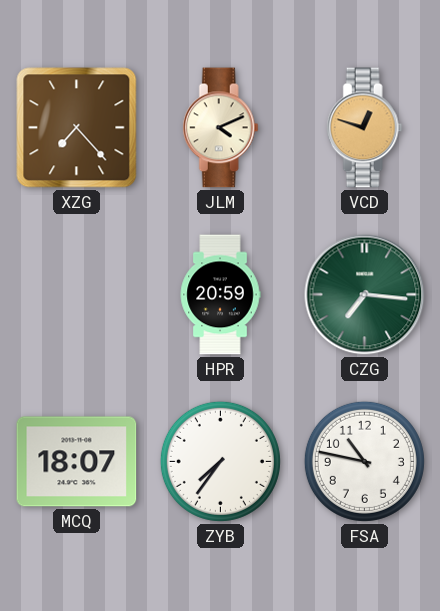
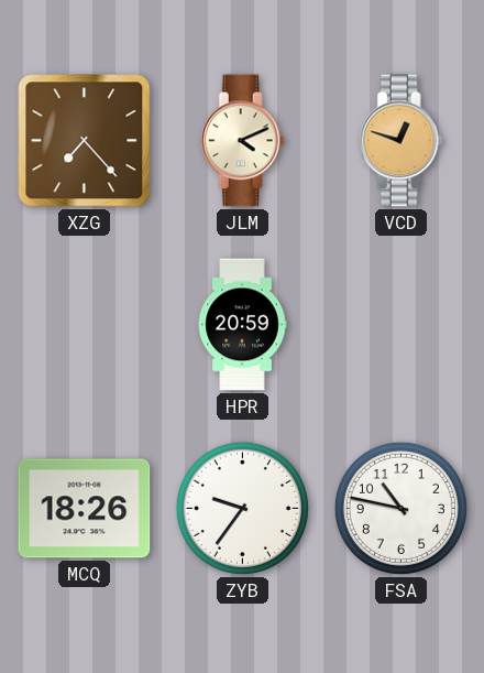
CZG: 7:16 -> none
MCQ: 18:07 -> 18:26
ZYB: 7:36 -> 9:36
